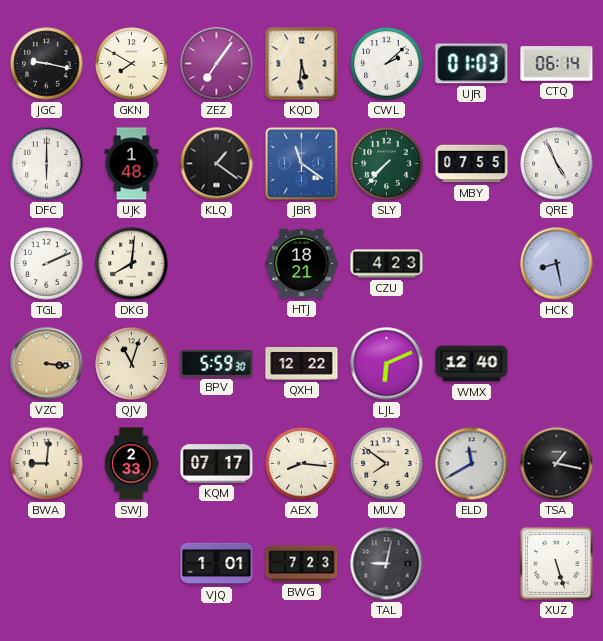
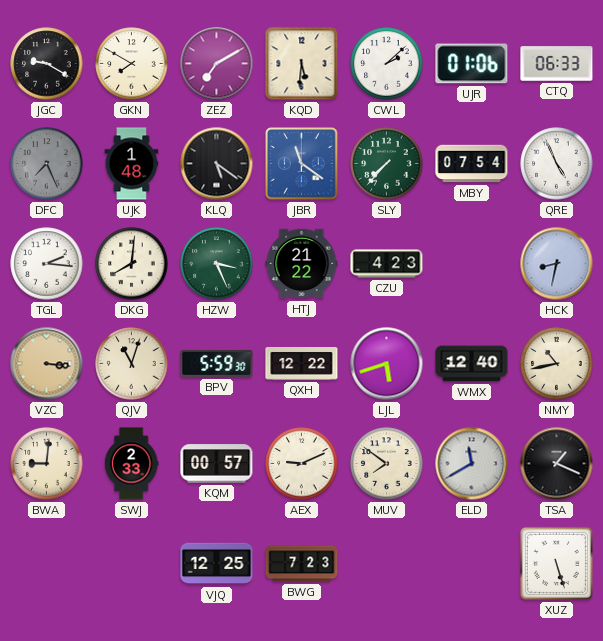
JGC: 9:17 -> 9:20
ZEZ: 7:06 -> 7:10
UJR: 01:03 -> 01:06
CTQ: 06:14 -> 06:33
DFC: 6:00 -> 7:26
DFC dial: white -> grey
KLQ: 1:21 -> 5:21
MBY: 07:55 -> 07:54
TGL: 2:11 -> 2:16
HZW: none -> 3:26
HTJ: 18:21 -> 21:22
HCK: 8:28 -> 8:32
LJL: 6:11 -> 5:42
NMY: none -> 10:43
KQM: 07:17 -> 00:57
AEX: 8:16 -> 9:11
TSA: 1:17 -> 1:19
VJQ: 1:01 -> 12:25
TAL: 9:02 -> none
